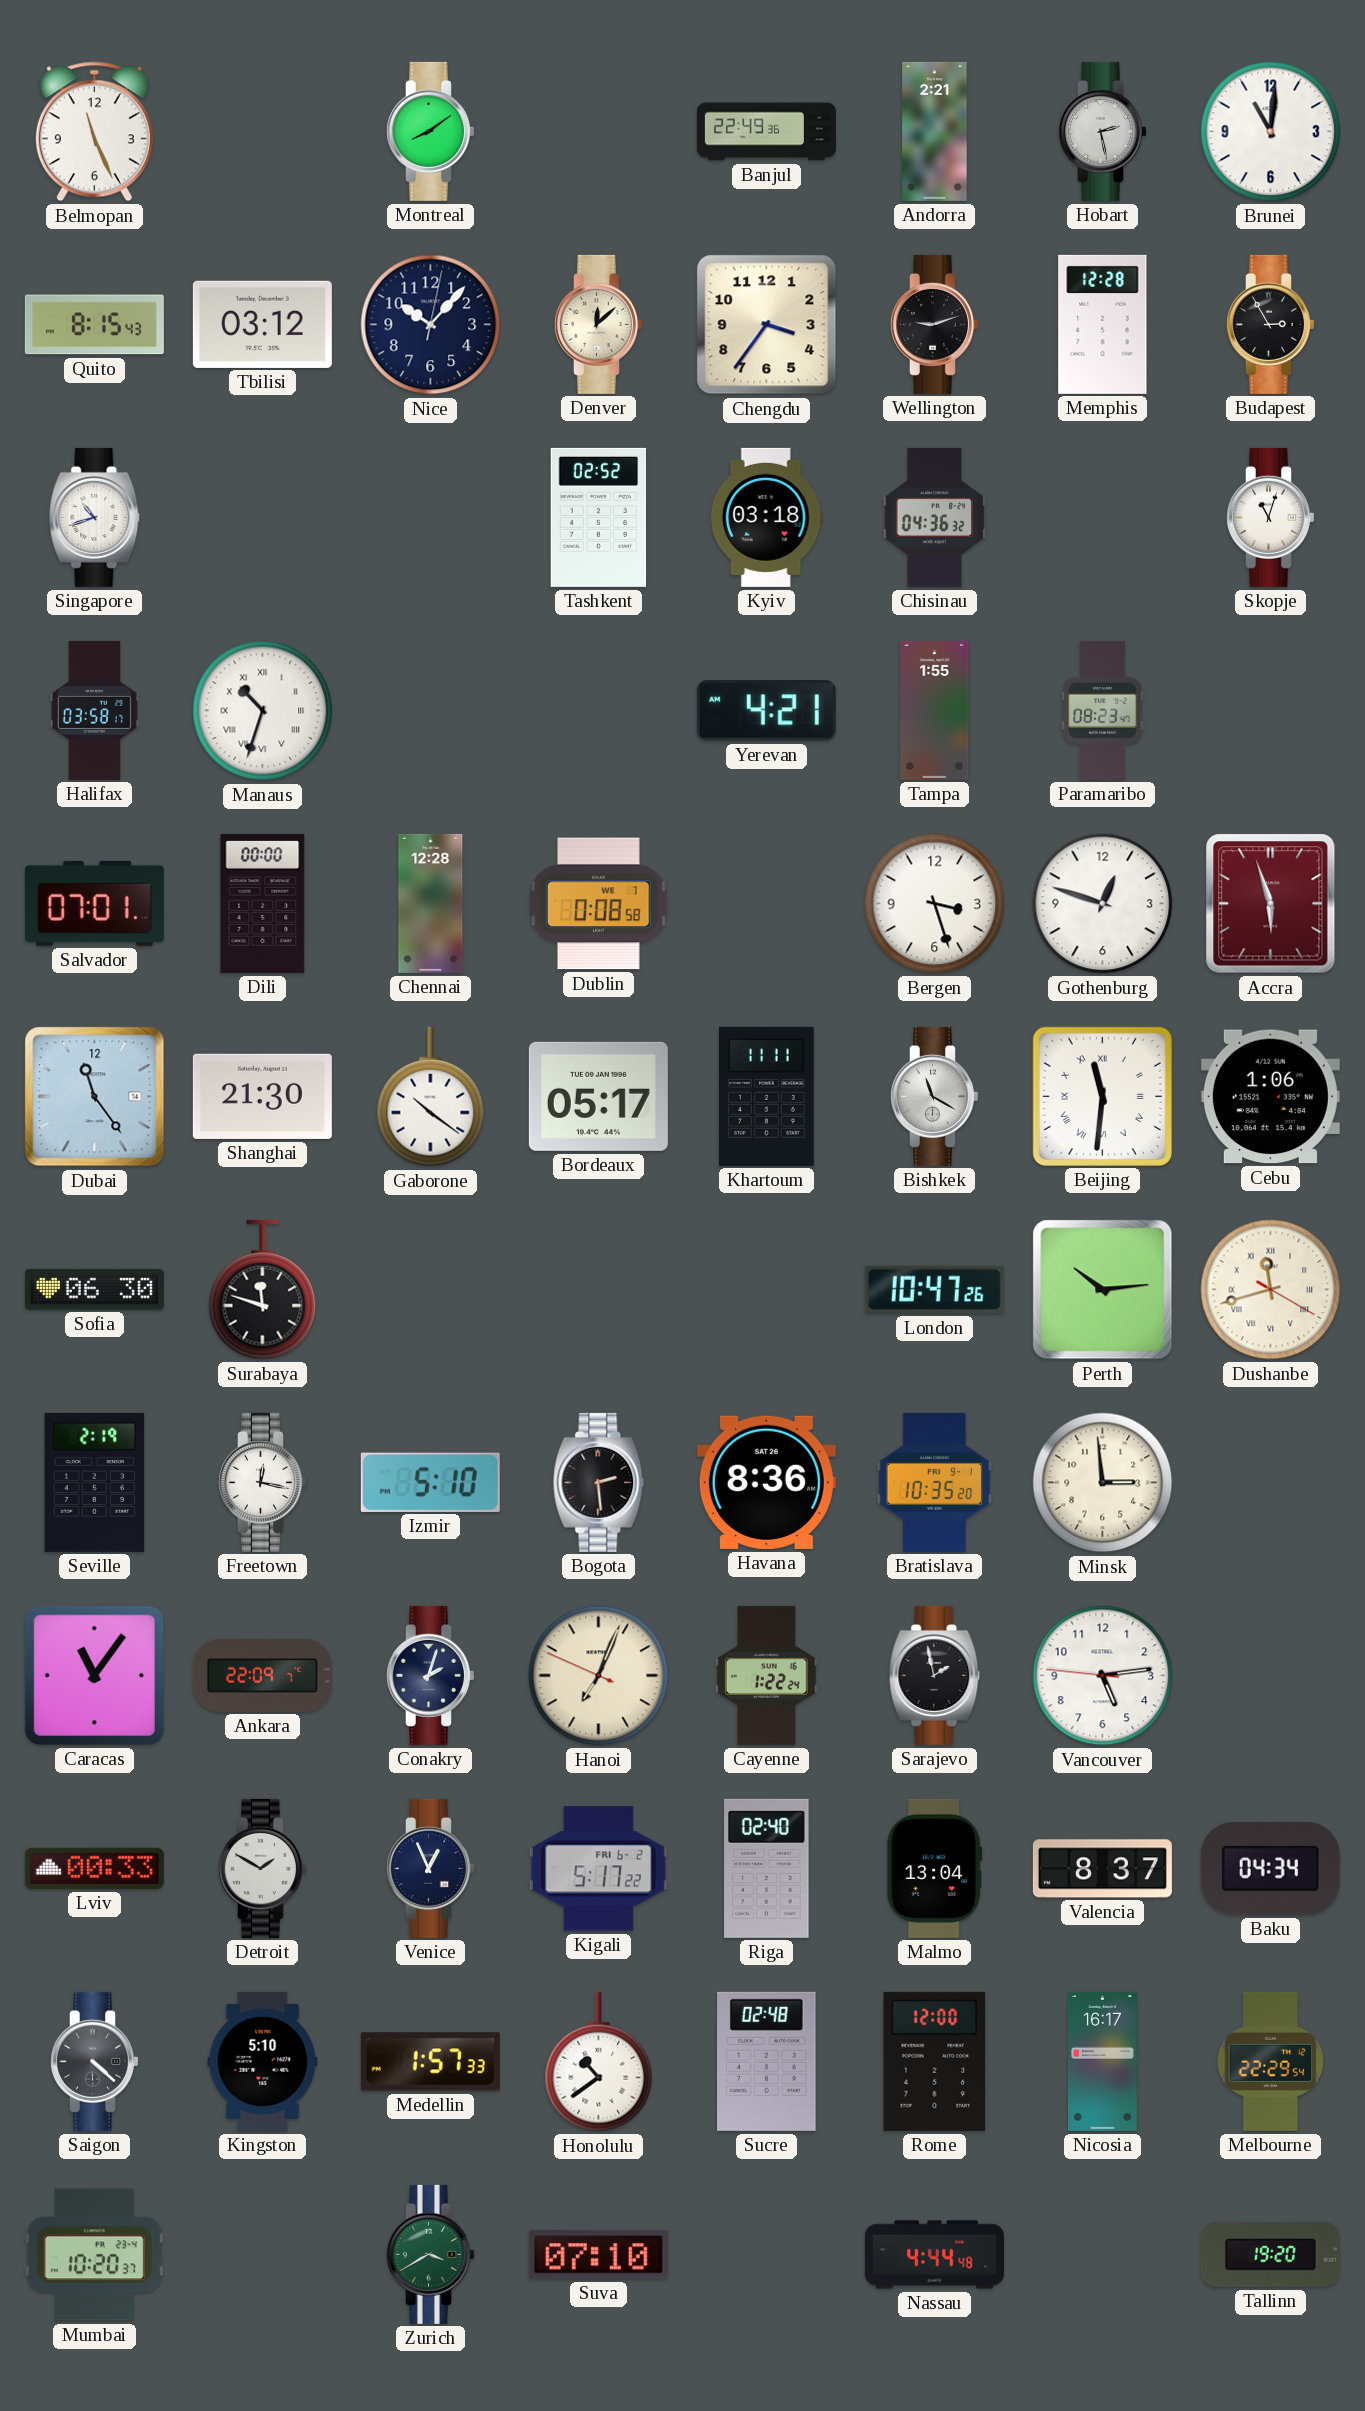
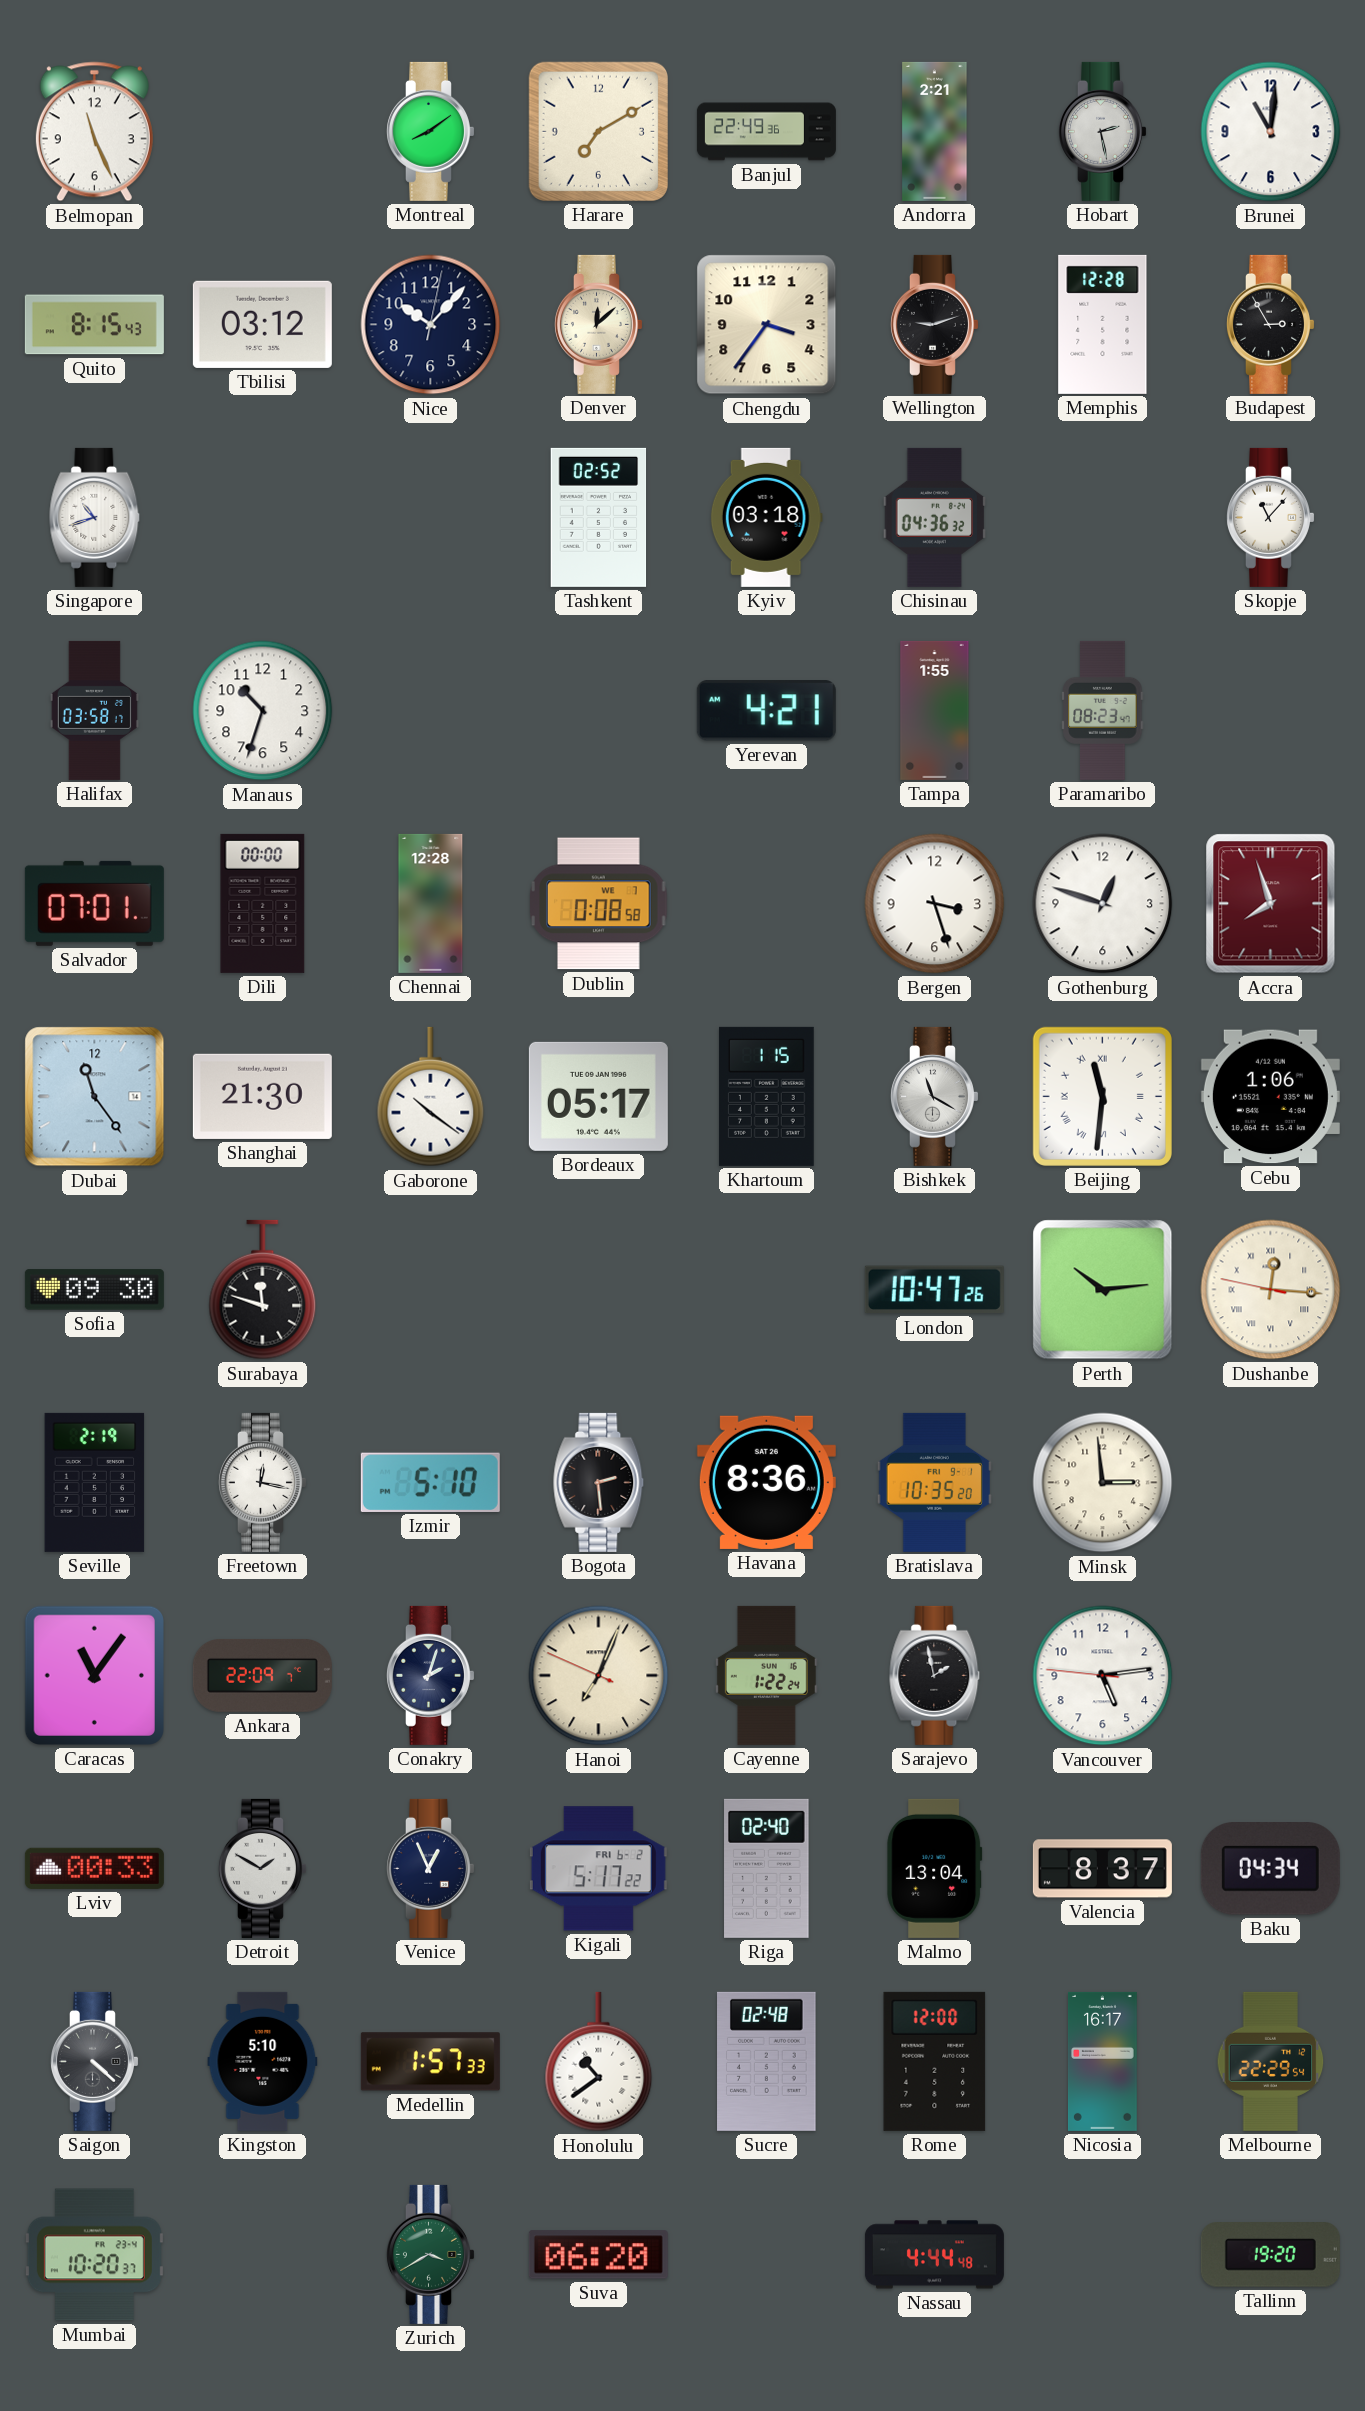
Harare: none -> 7:10
Skopje: 11:03 -> 11:07
Manaus numerals: Roman -> Arabic
Accra: 5:57 -> 7:57
Khartoum: 11:11 -> 1:15
Sofia: 06:30 -> 09:30
Dushanbe: 11:42 -> 12:15
Suva: 07:10 -> 06:20
